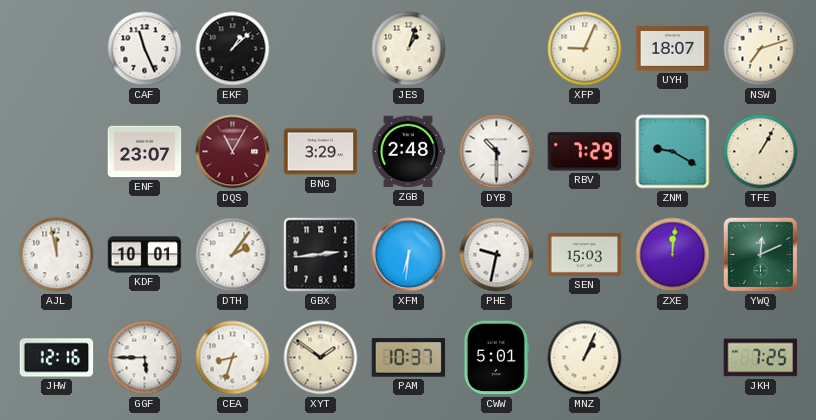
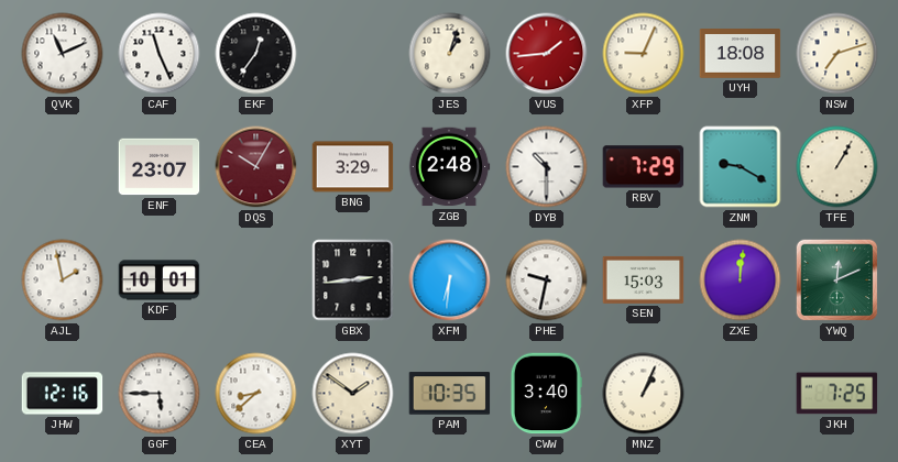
QVK: none -> 11:11
EKF: 1:08 -> 12:36
VUS: none -> 1:44
UYH: 18:07 -> 18:08
DQS: 11:05 -> 10:05
AJL: 11:58 -> 1:58
DTH: 2:06 -> none
CEA: 8:33 -> 8:38
PAM: 10:37 -> 10:35
CWW: 5:01 -> 3:40
